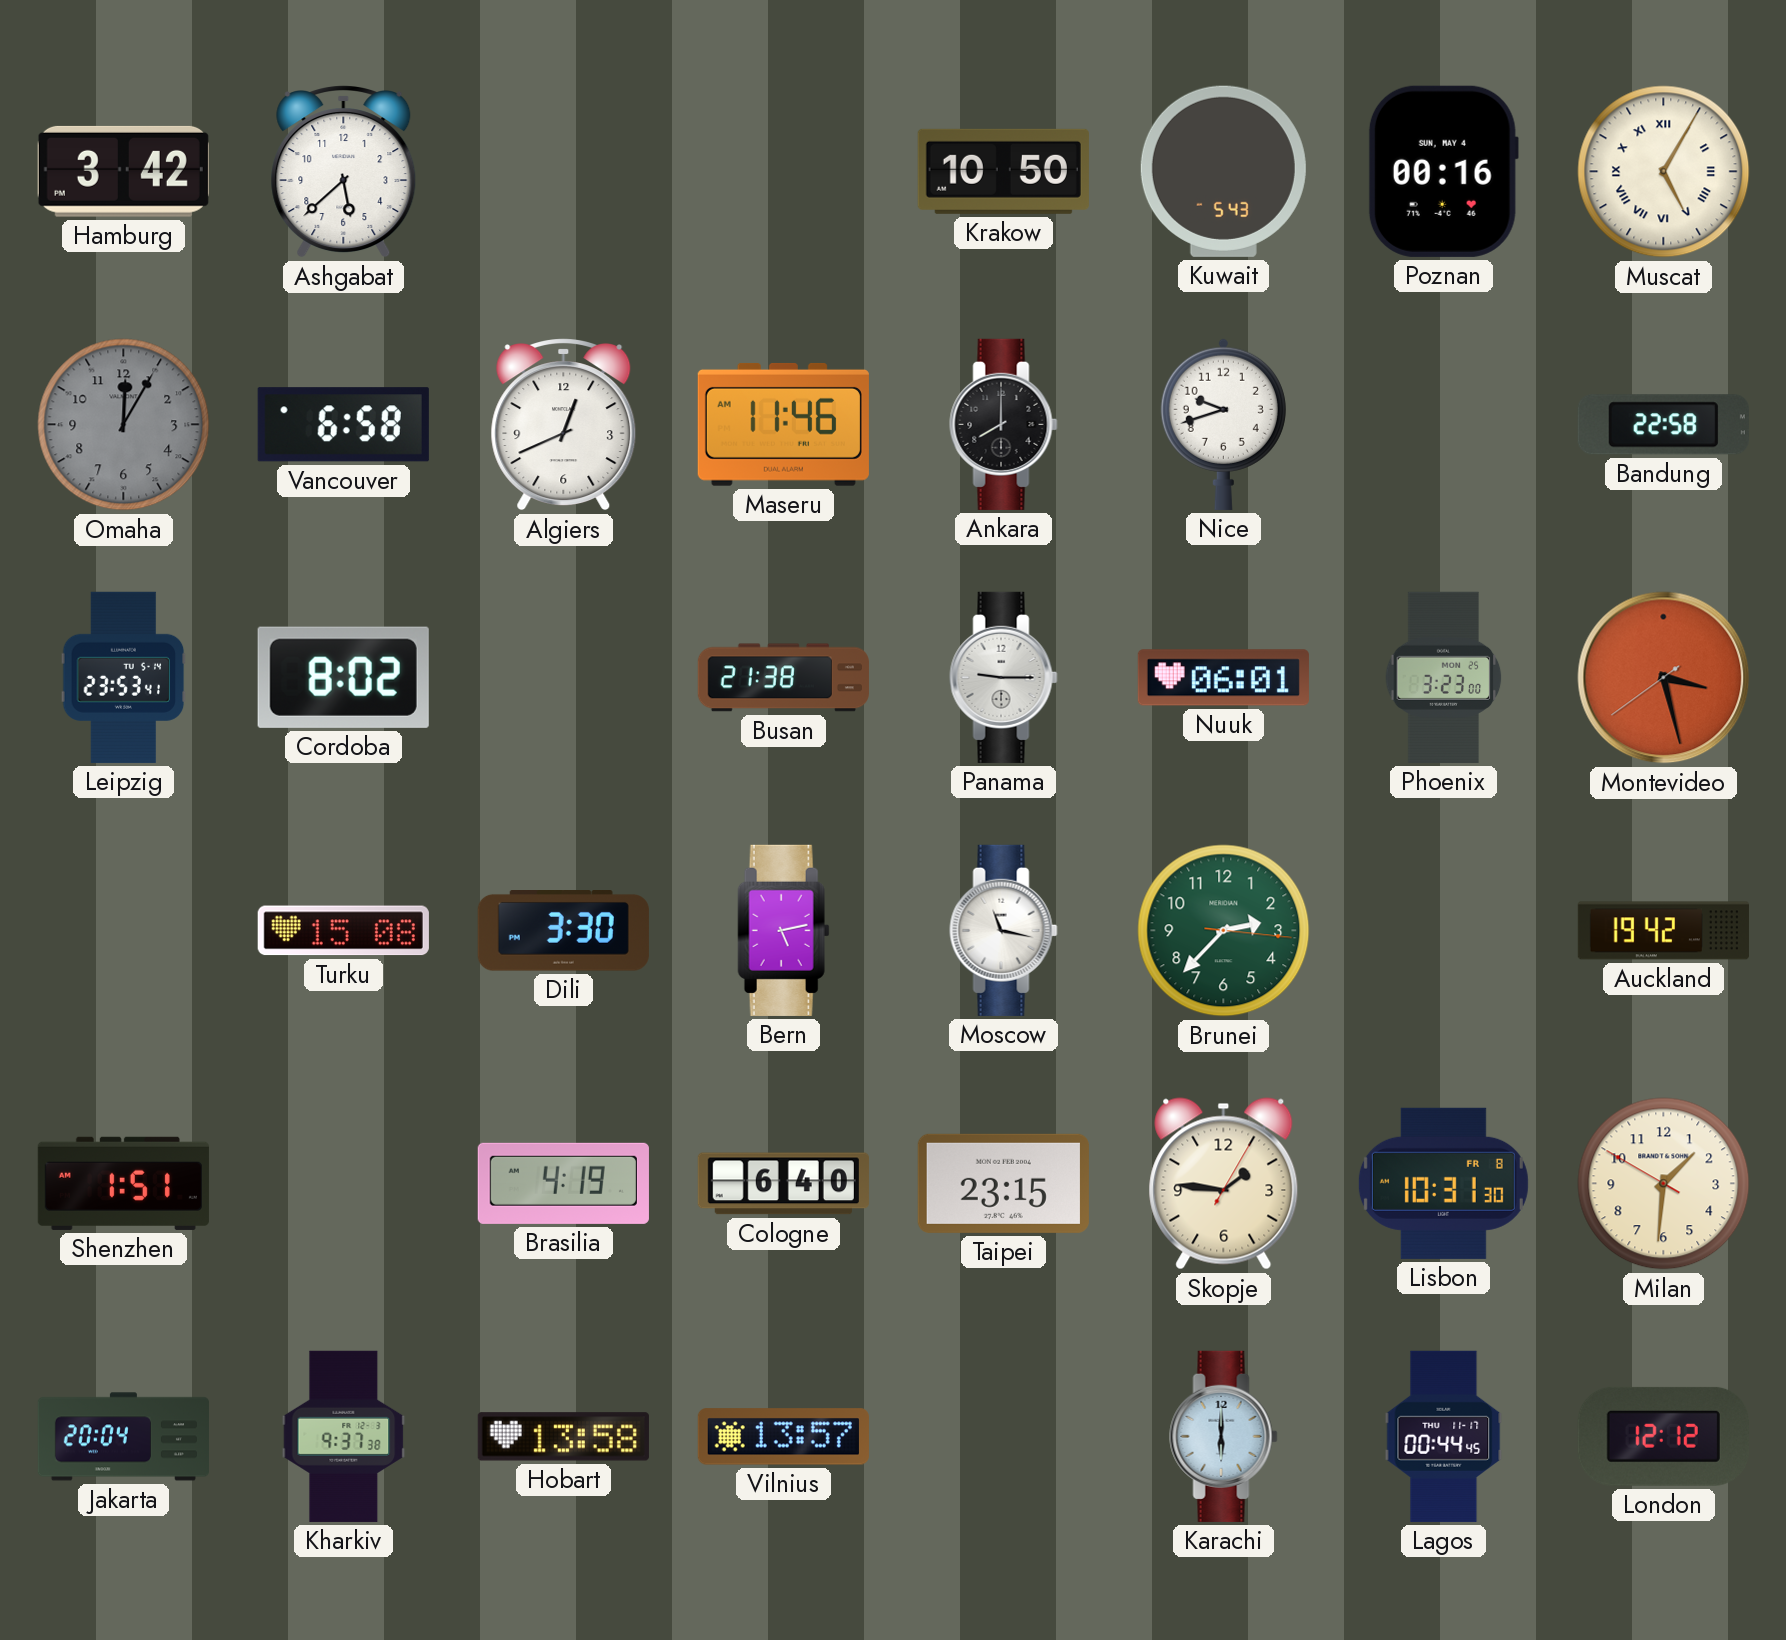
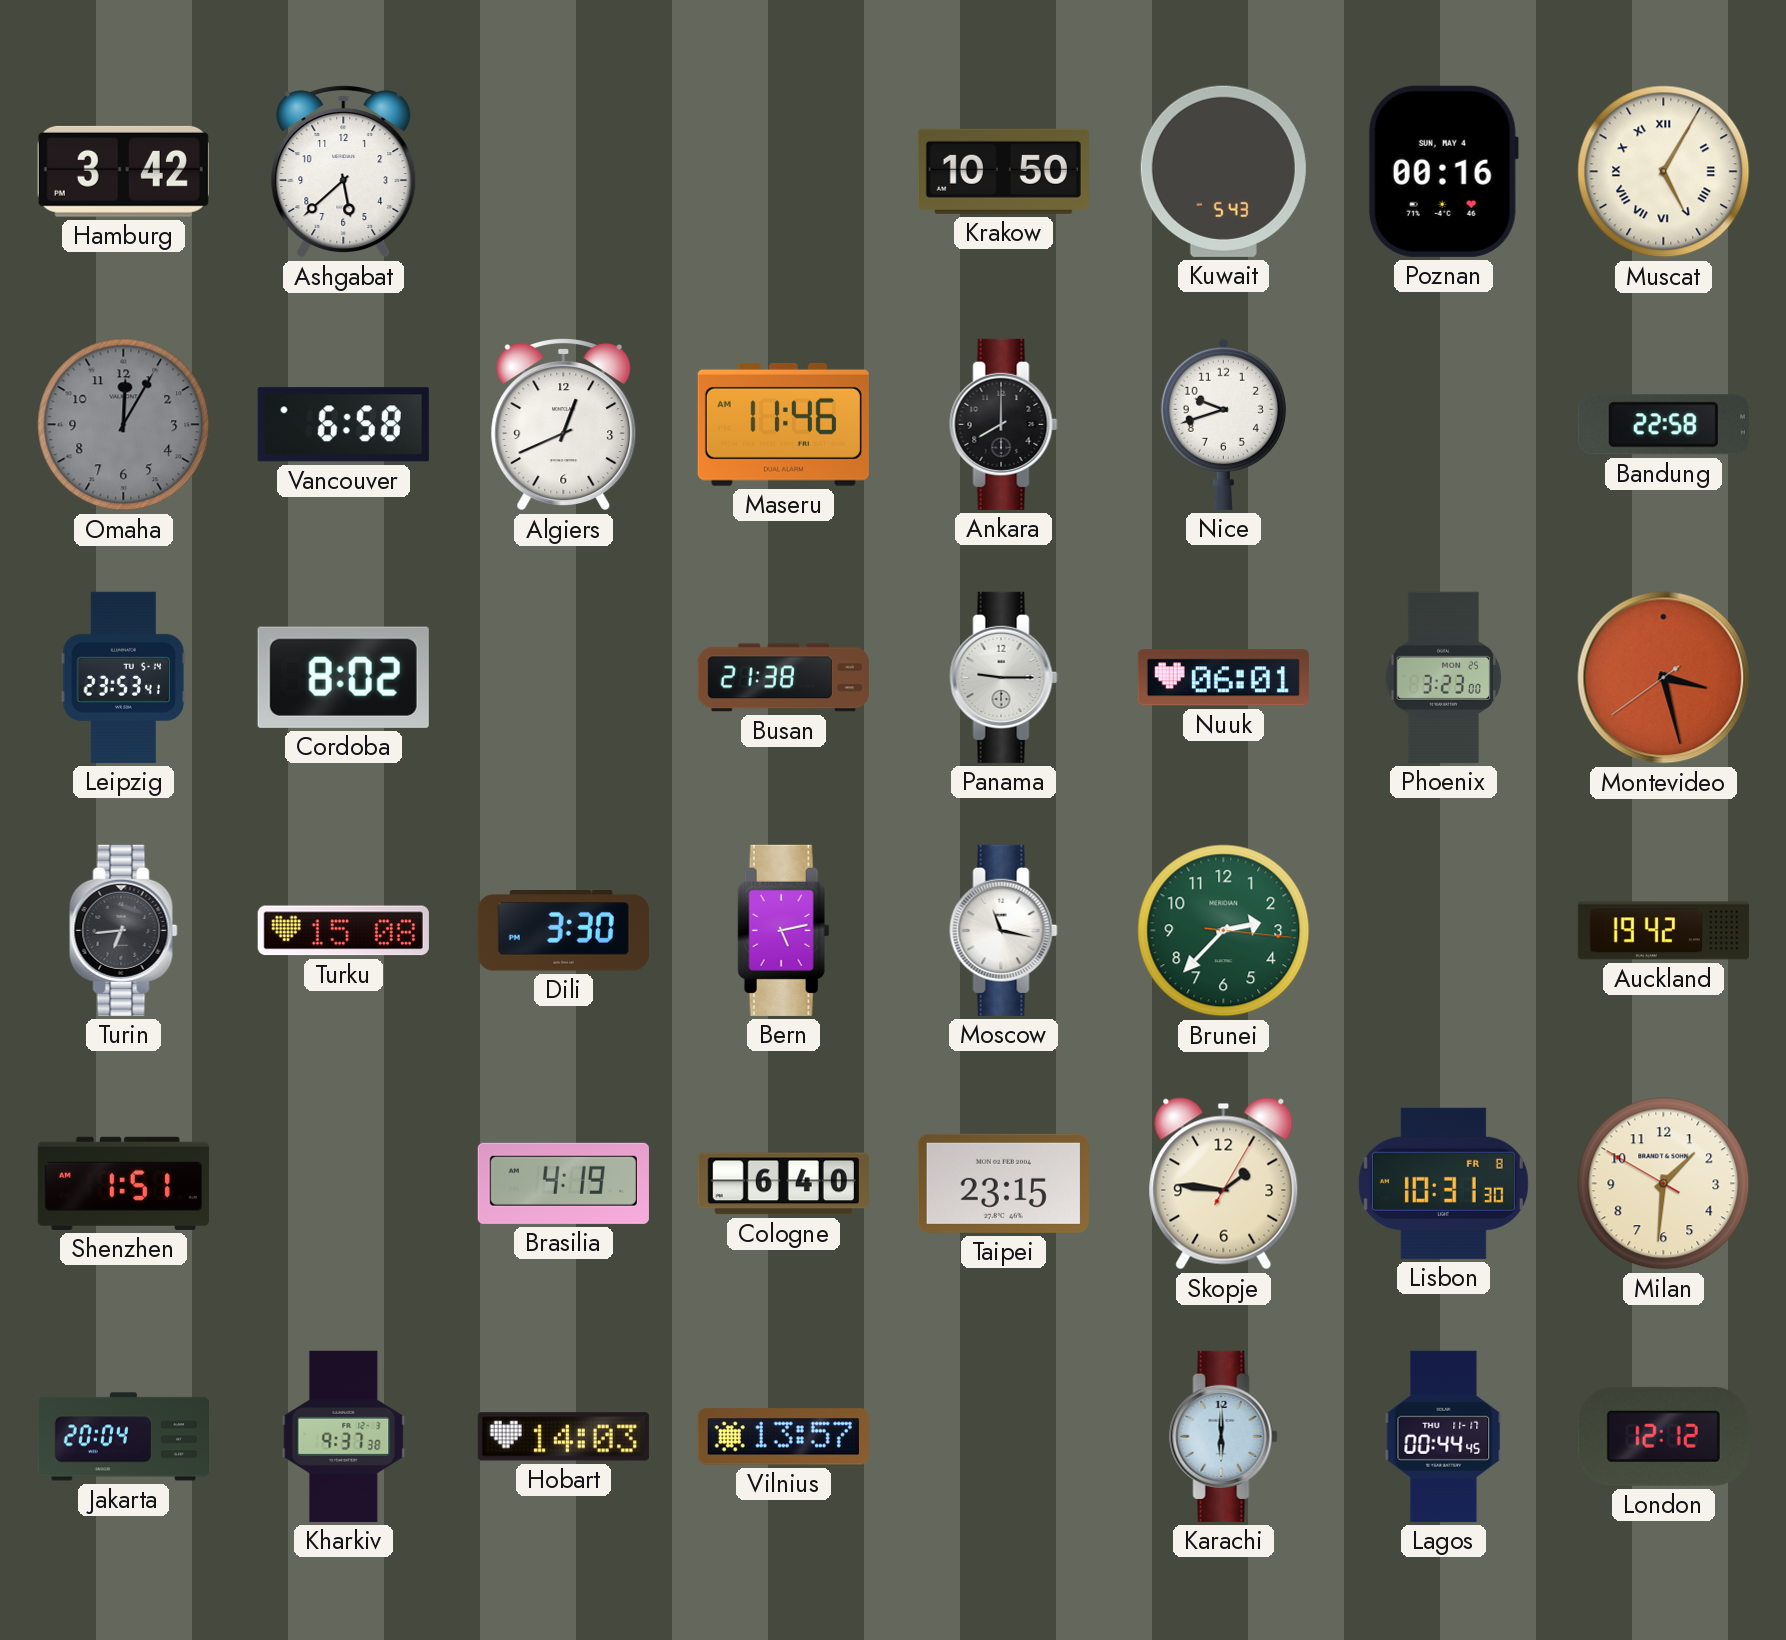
Turin: none -> 6:44
Hobart: 13:58 -> 14:03
